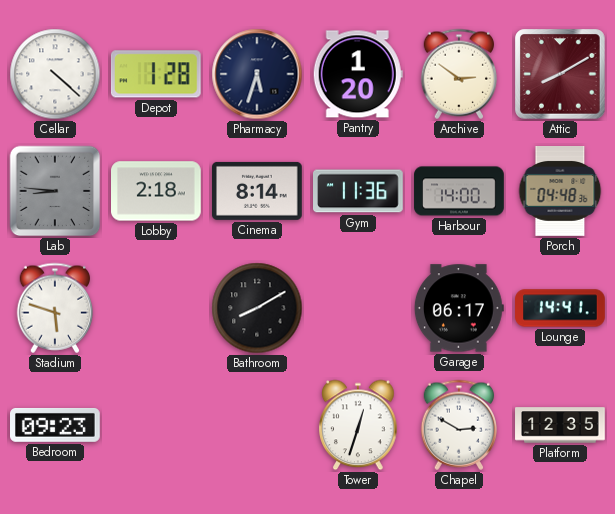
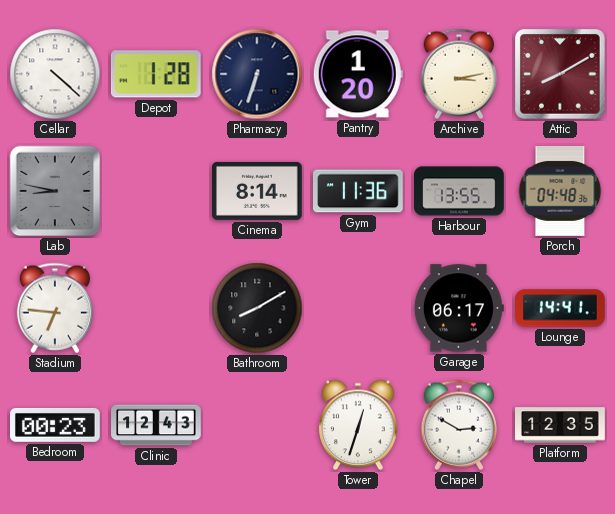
Pharmacy: 5:33 -> 6:33
Archive: 2:51 -> 3:13
Lab: 8:46 -> 8:47
Lobby: 2:18 -> none
Harbour: 14:00 -> 13:55
Stadium: 5:48 -> 6:46
Bedroom: 09:23 -> 00:23
Clinic: none -> 12:43
